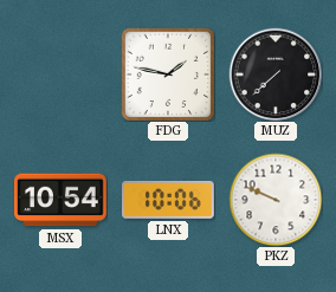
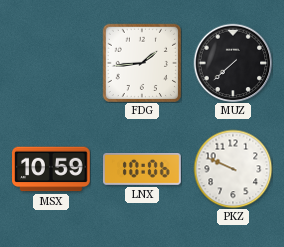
FDG: 1:47 -> 1:44
MSX: 10:54 -> 10:59
